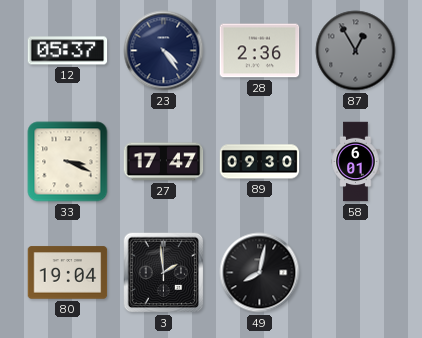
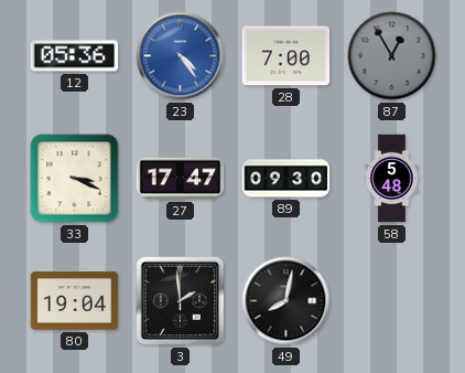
12: 05:37 -> 05:36
23 dial: navy -> blue
28: 2:36 -> 7:00
58: 6:01 -> 5:48
